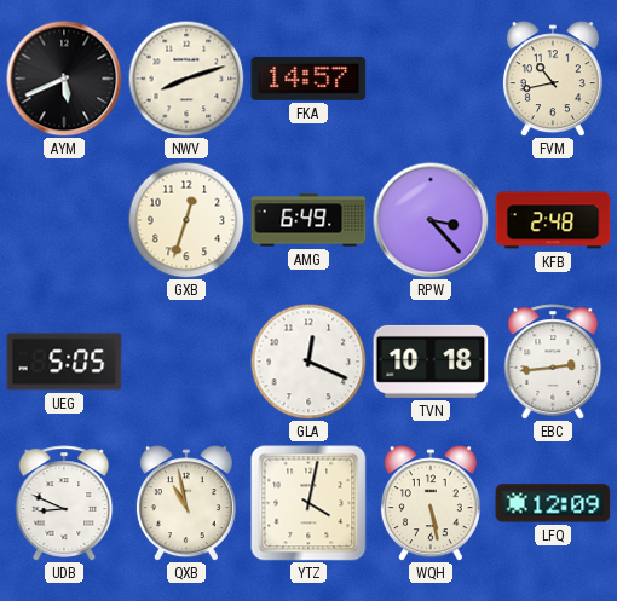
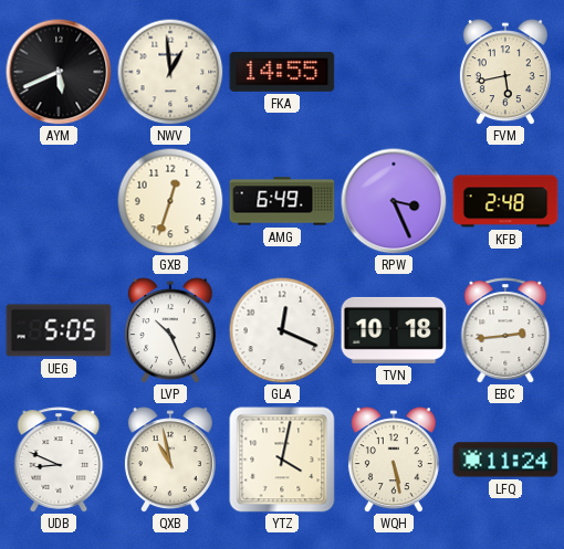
NWV: 8:12 -> 12:59
FKA: 14:57 -> 14:55
FVM: 10:43 -> 5:43
RPW: 3:23 -> 3:26
LVP: none -> 10:26
LFQ: 12:09 -> 11:24
